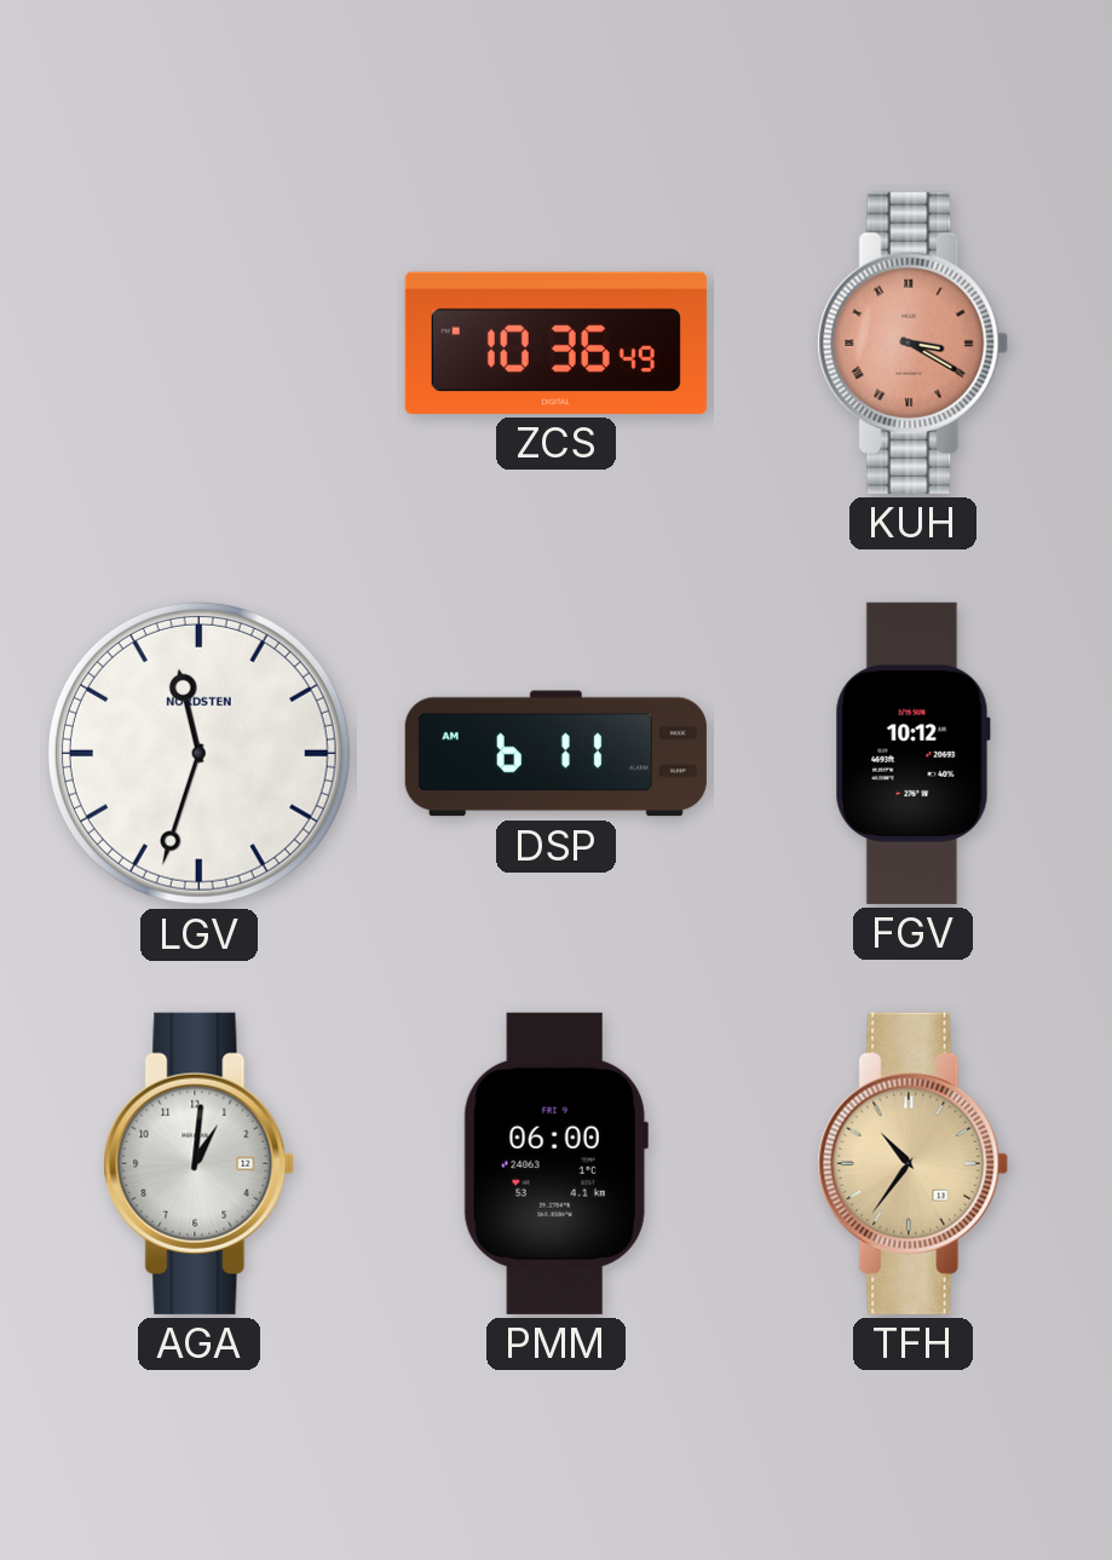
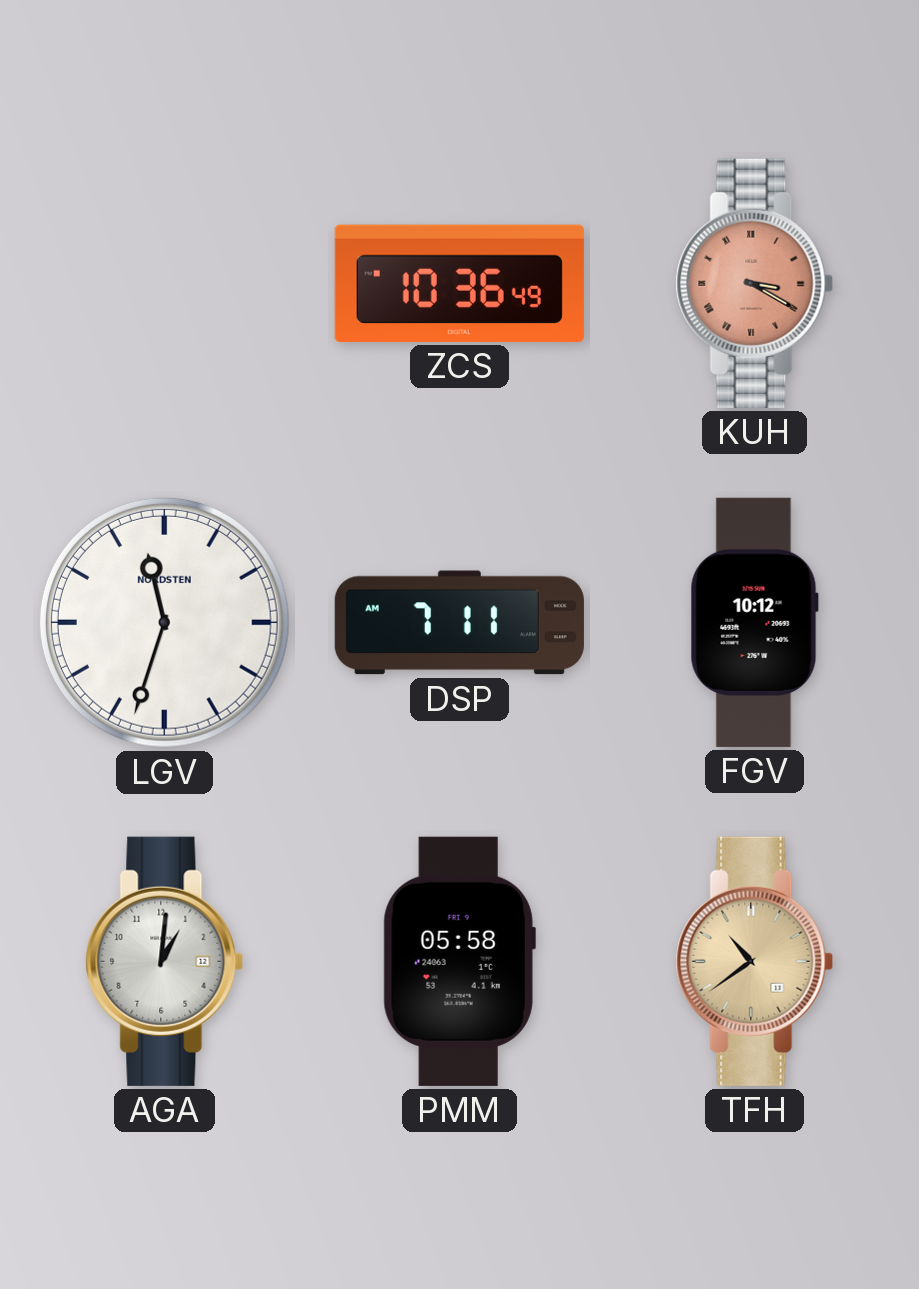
DSP: 6:11 -> 7:11
PMM: 06:00 -> 05:58
TFH: 10:36 -> 10:39
